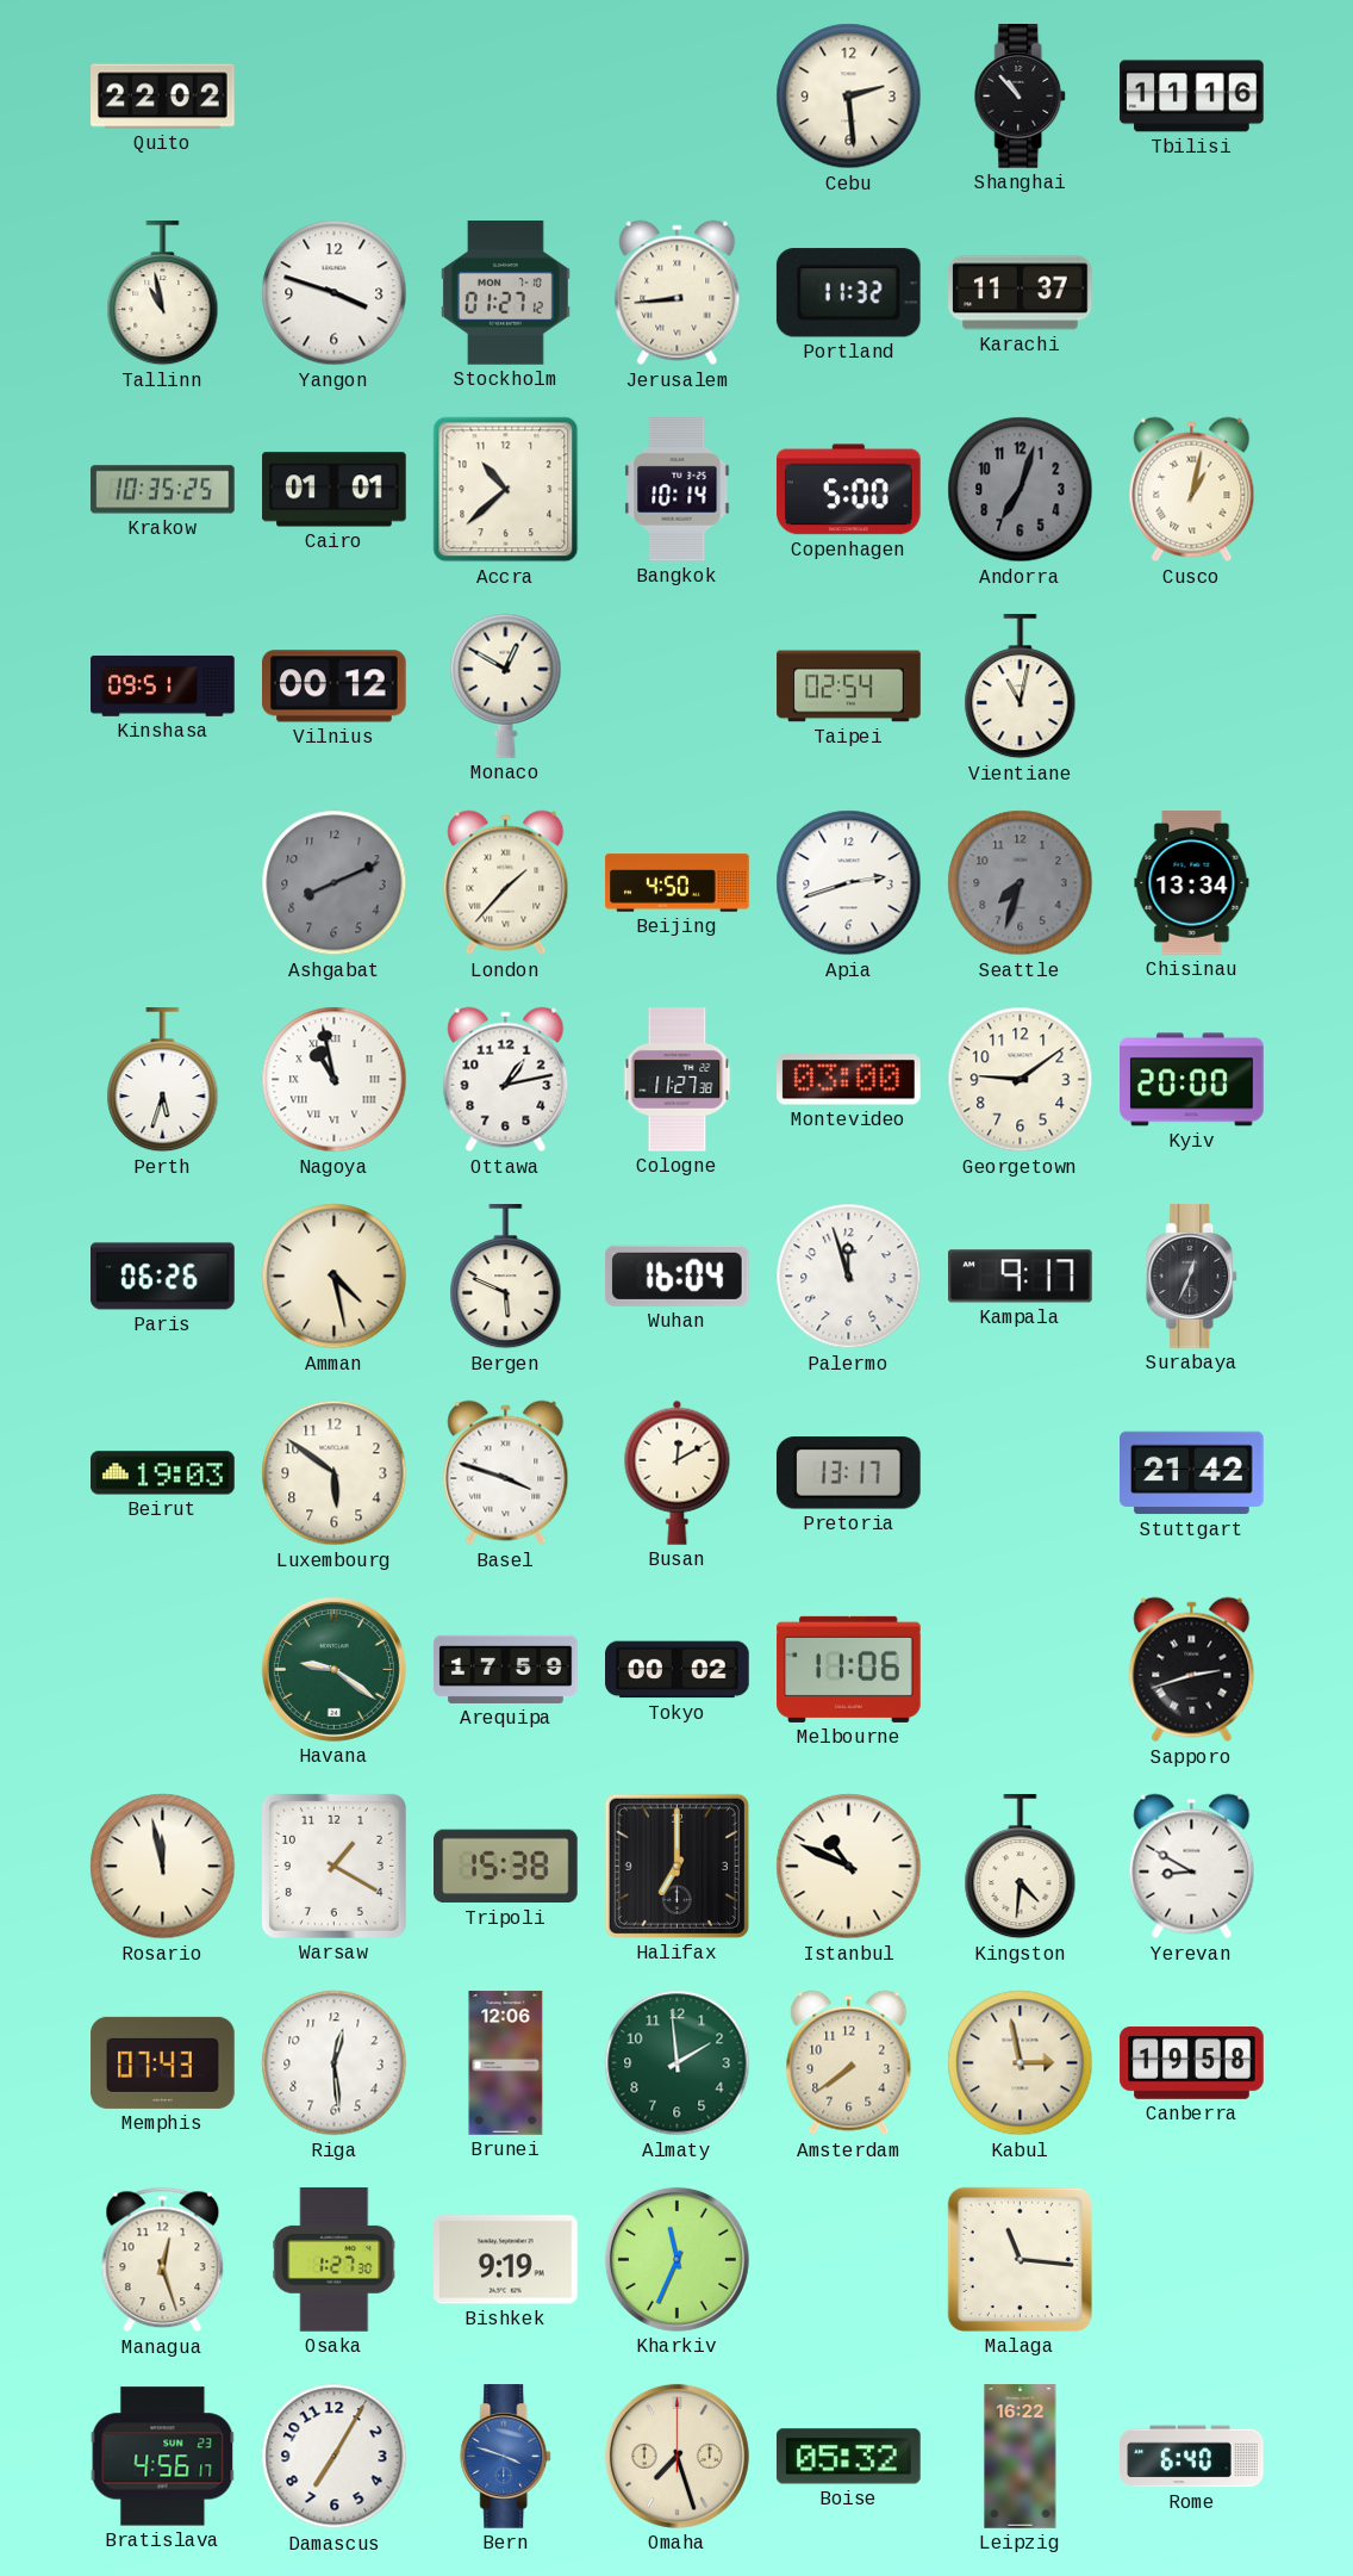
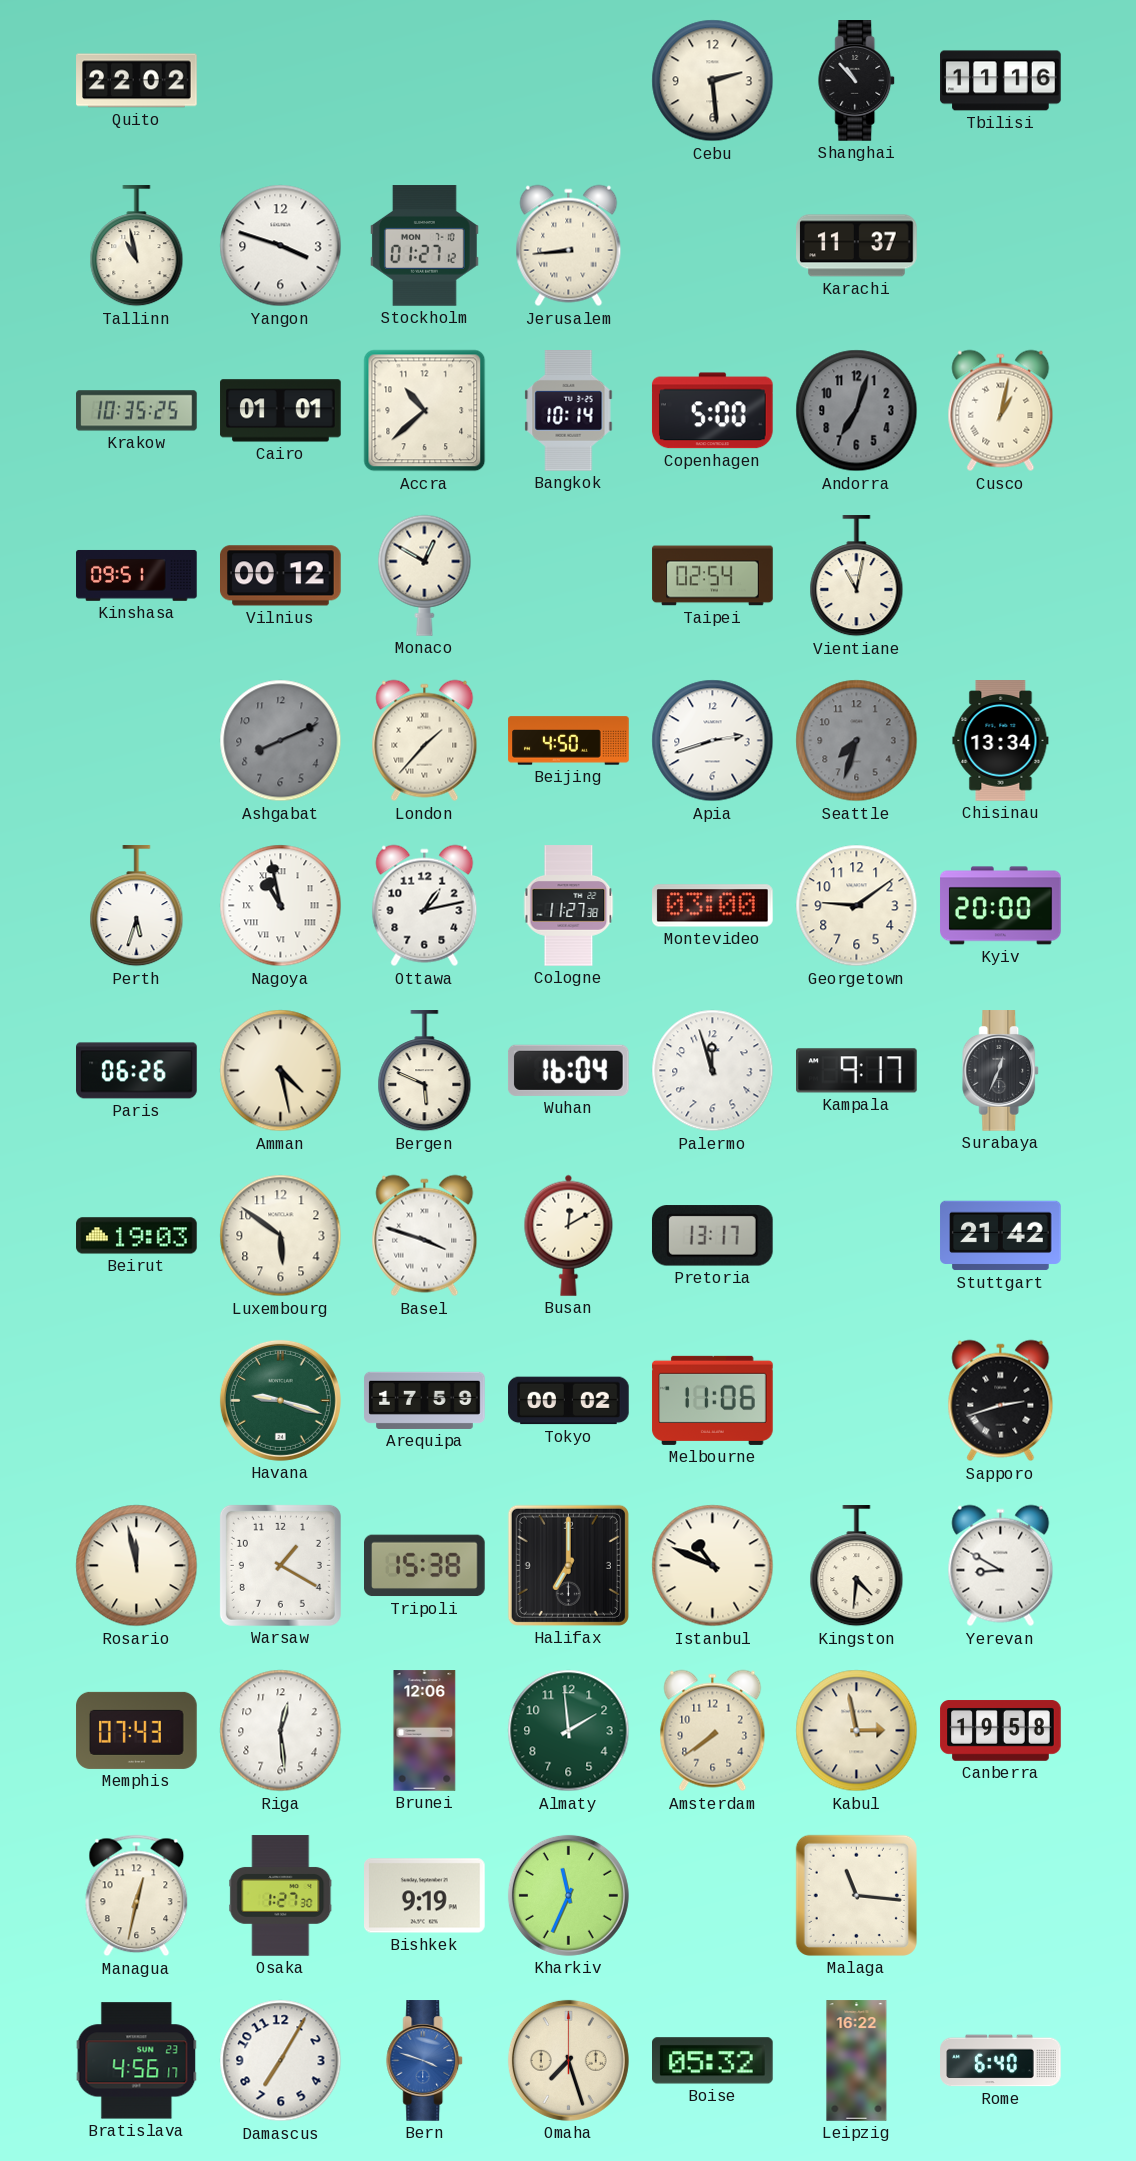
Portland: 11:32 -> none
Havana: 9:21 -> 9:18
Managua: 12:27 -> 12:32
